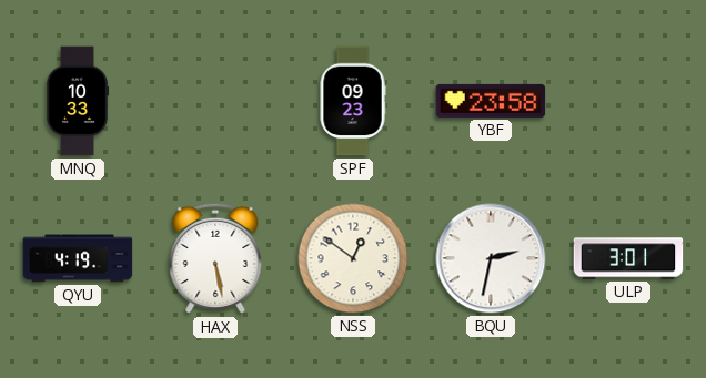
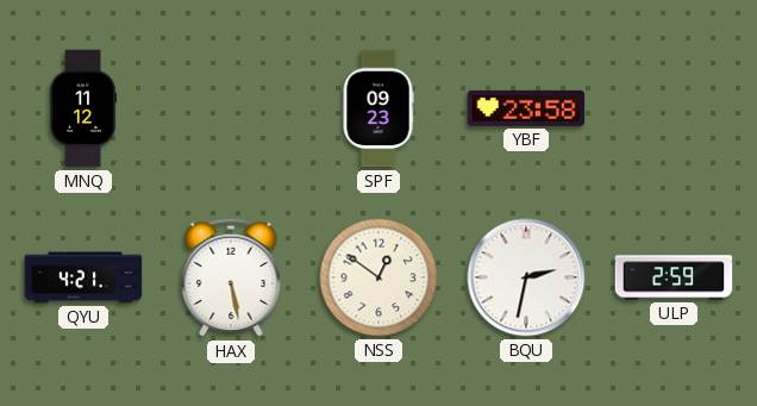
MNQ: 10:33 -> 11:12
QYU: 4:19 -> 4:21
ULP: 3:01 -> 2:59
